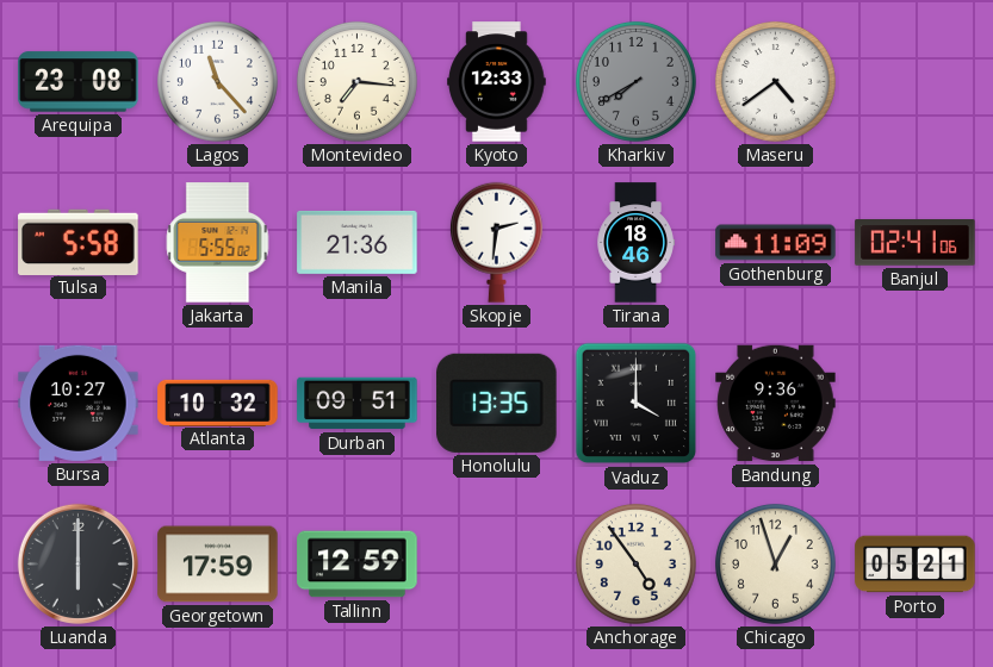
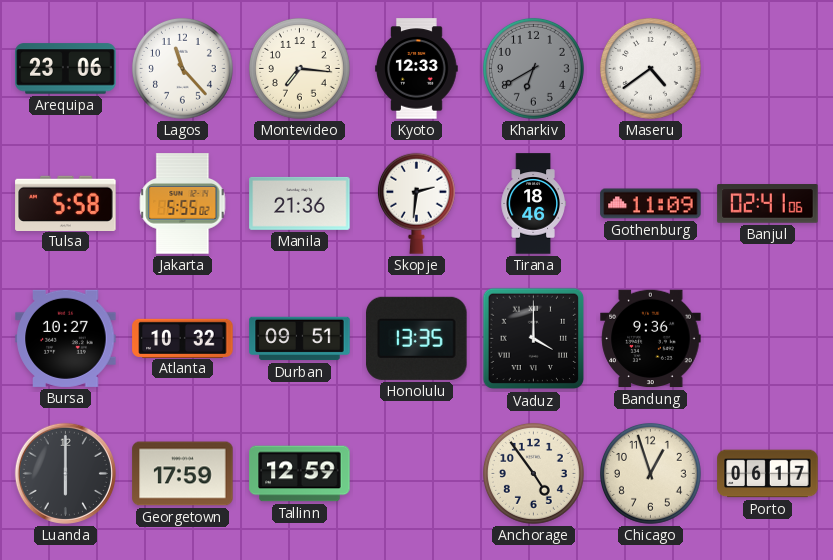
Arequipa: 23:08 -> 23:06
Kharkiv: 7:40 -> 6:40
Porto: 05:21 -> 06:17
